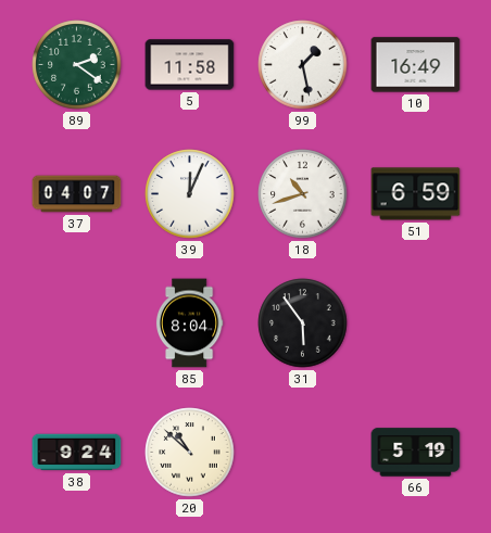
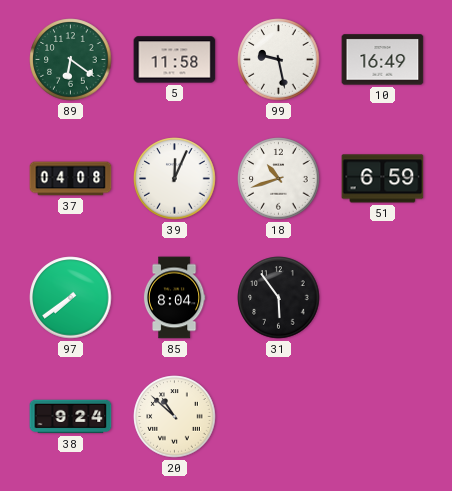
89: 2:21 -> 6:21
99: 1:28 -> 9:28
37: 04:07 -> 04:08
97: none -> 7:39
66: 5:19 -> none
